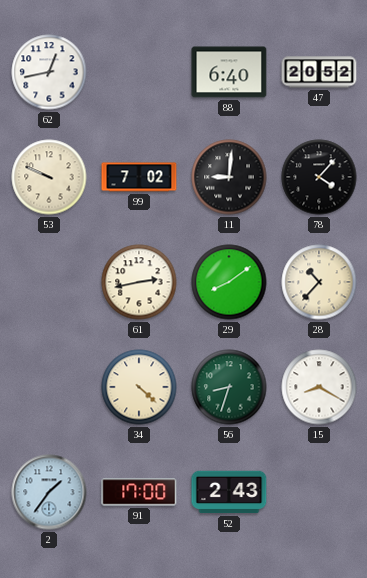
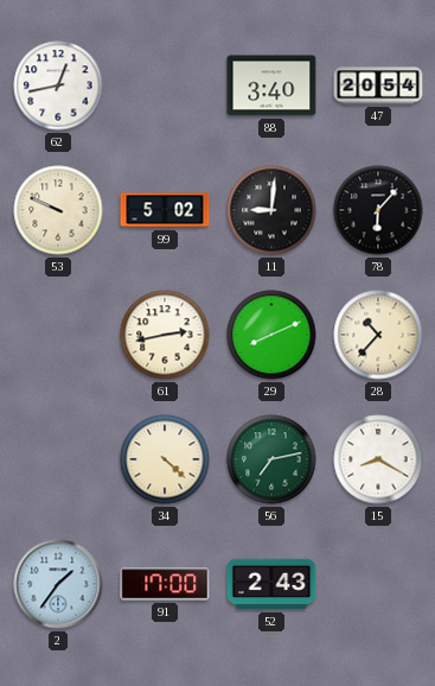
88: 6:40 -> 3:40
47: 20:52 -> 20:54
99: 7:02 -> 5:02
78: 4:07 -> 6:07
29: 8:09 -> 8:11
56: 8:33 -> 7:13
